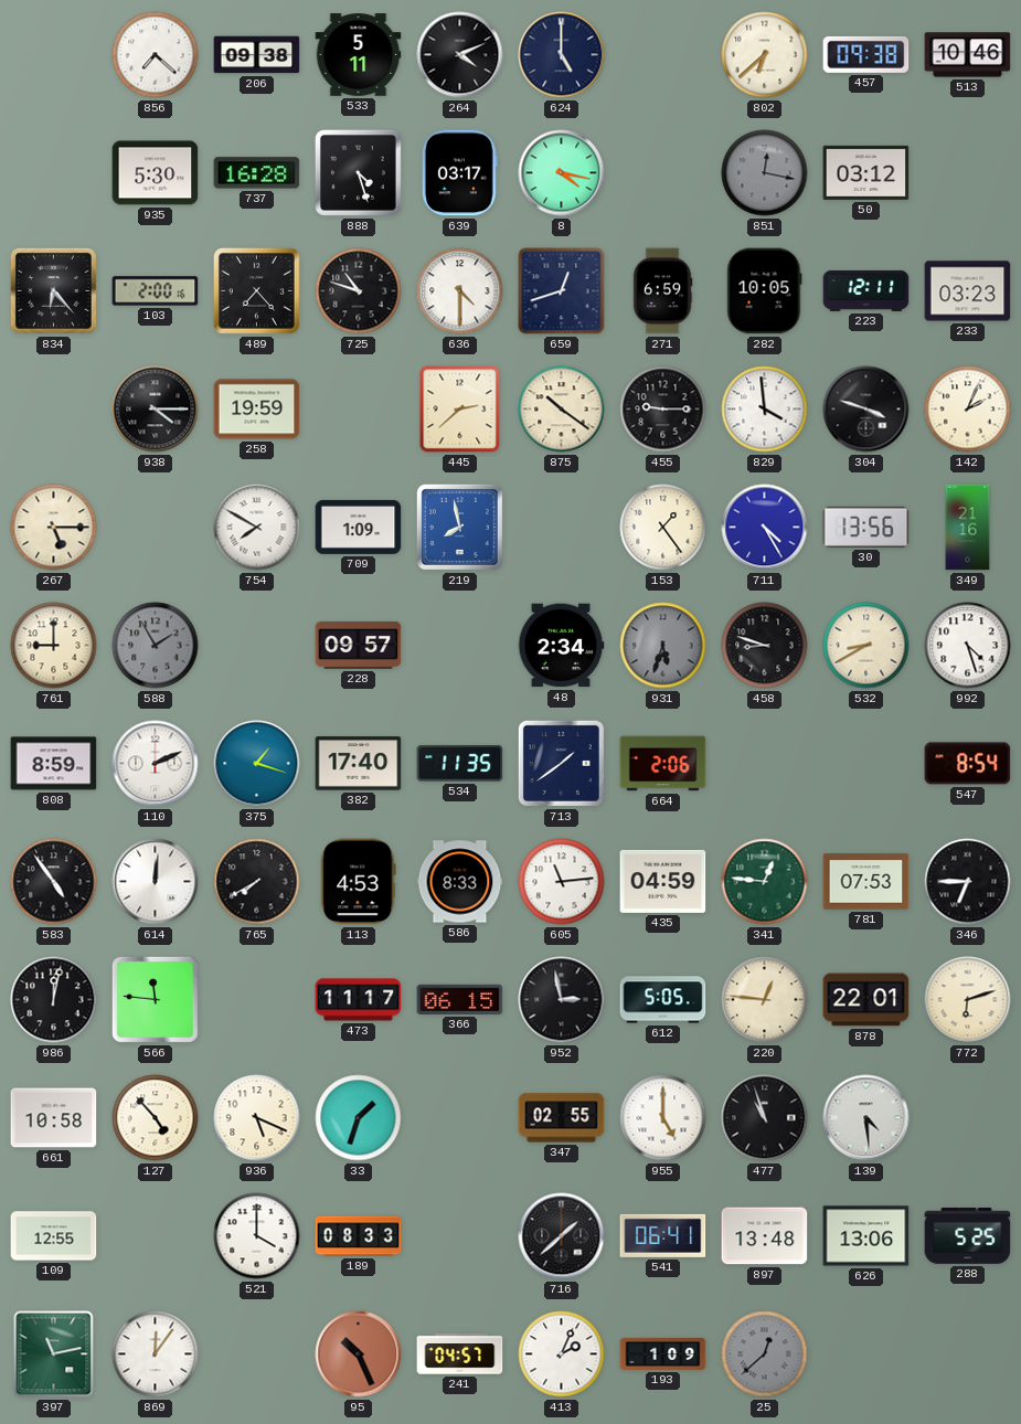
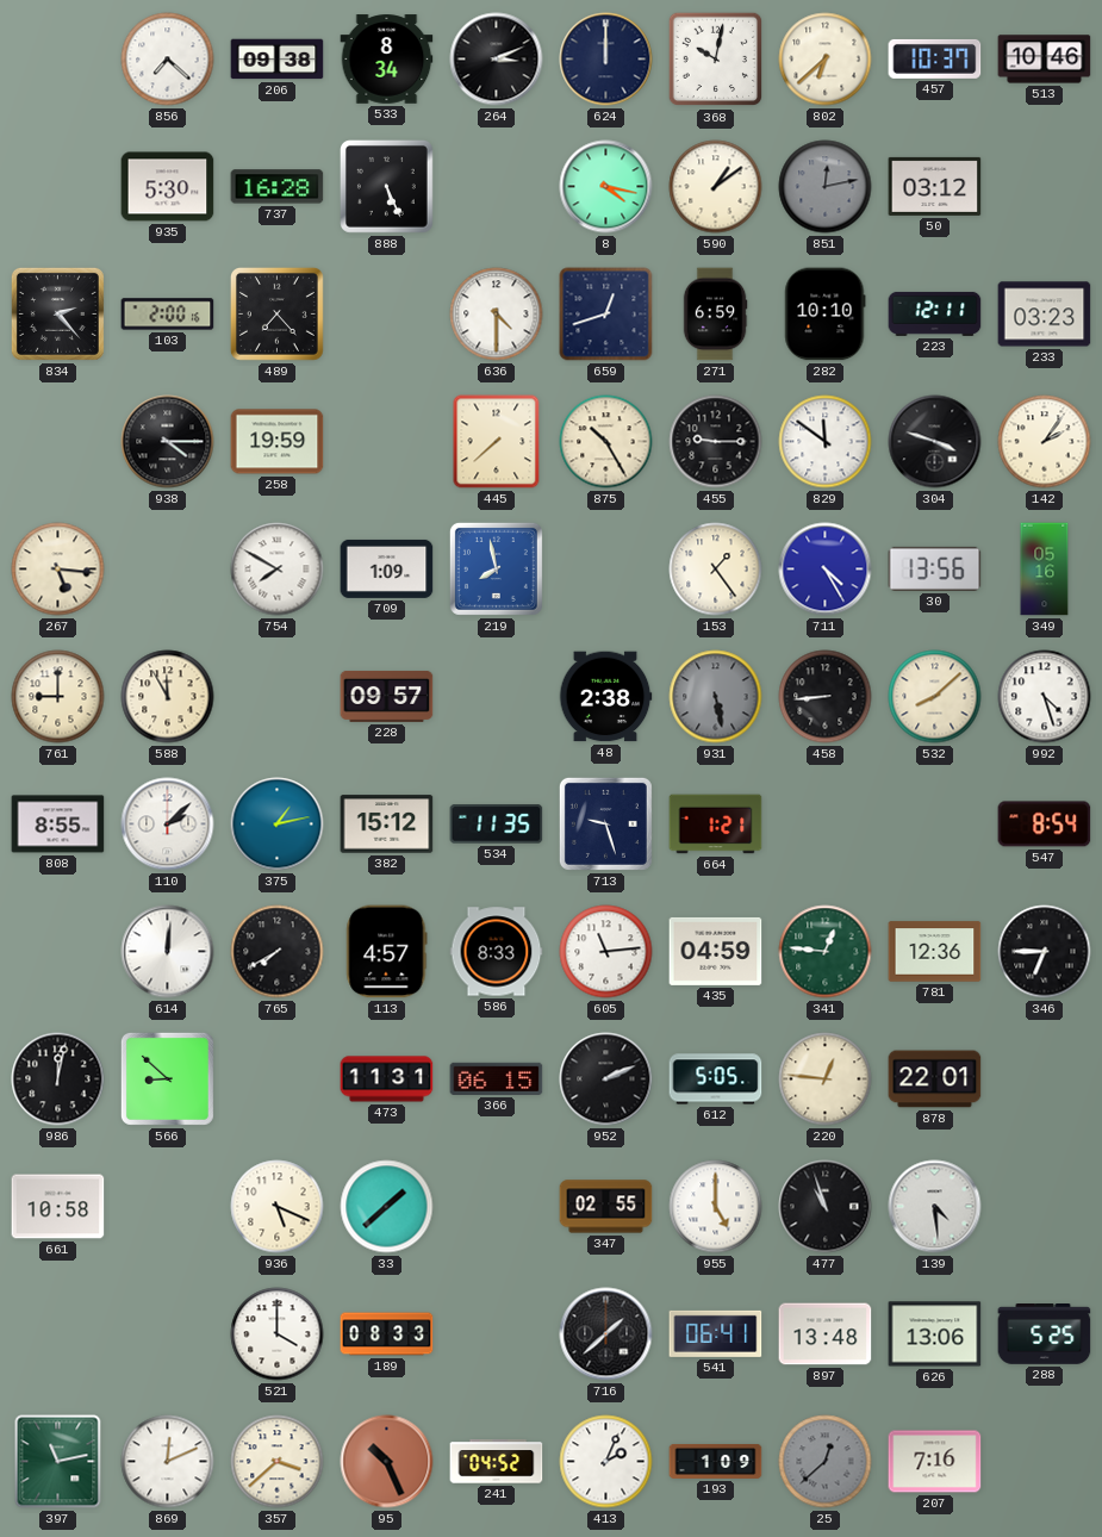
533: 5:11 -> 8:34
264: 4:11 -> 3:11
624: 5:00 -> 12:00
368: none -> 10:02
457: 09:38 -> 10:37
888: 4:27 -> 5:26
639: 03:17 -> none
590: none -> 1:09
851: 12:17 -> 12:13
834: 6:23 -> 2:23
725: 10:48 -> none
282: 10:05 -> 10:10
445: 2:38 -> 7:38
875: 10:21 -> 10:25
829: 3:59 -> 11:51
142: 2:04 -> 2:06
267: 5:15 -> 5:16
349: 21:16 -> 05:16
588: 1:55 -> 11:55
588 dial: grey -> cream
48: 2:34 -> 2:38
931: 5:33 -> 5:28
458: 8:48 -> 8:44
532: 8:40 -> 8:08
808: 8:59 -> 8:55
110: 2:11 -> 2:08
375: 1:18 -> 1:13
382: 17:40 -> 15:12
713: 1:39 -> 9:27
664: 2:06 -> 1:21
583: 4:54 -> none
113: 4:53 -> 4:57
781: 07:53 -> 12:36
566: 11:46 -> 8:52
473: 11:17 -> 11:31
952: 2:58 -> 2:11
772: 6:12 -> none
127: 4:53 -> none
33: 1:33 -> 1:38
109: 12:55 -> none
869: 12:06 -> 12:11
357: none -> 3:38
241: 04:57 -> 04:52
207: none -> 7:16
